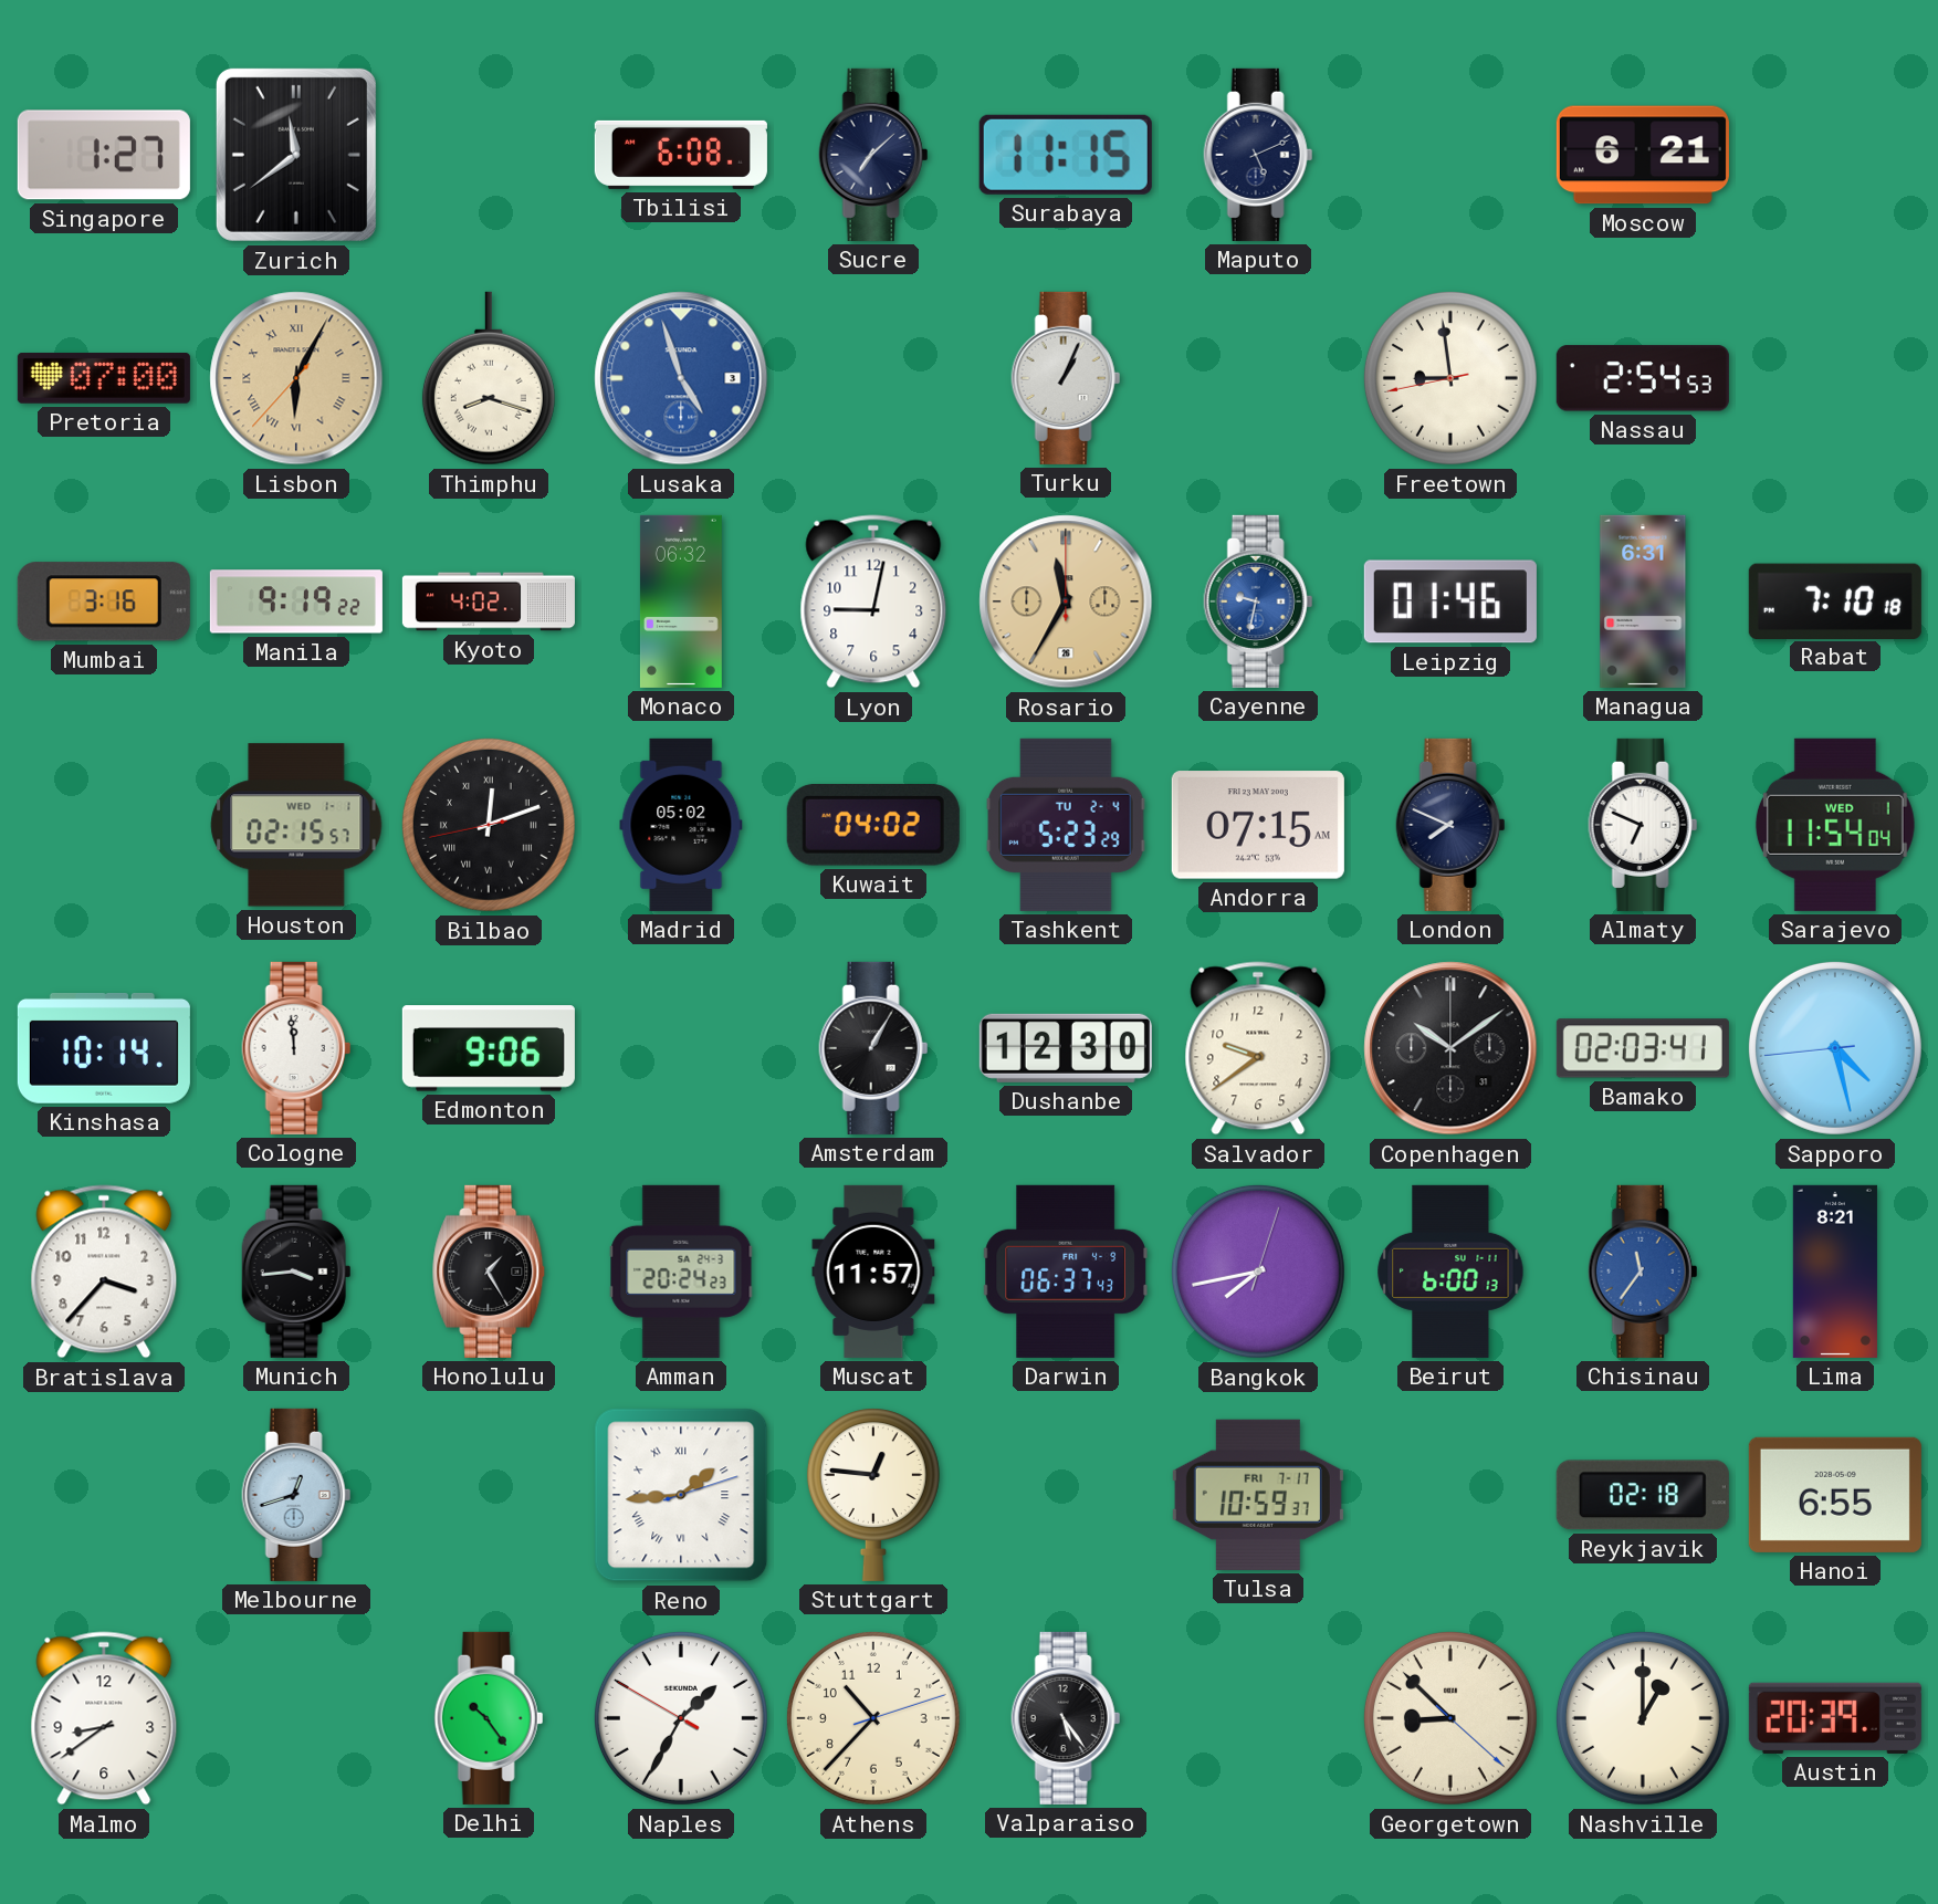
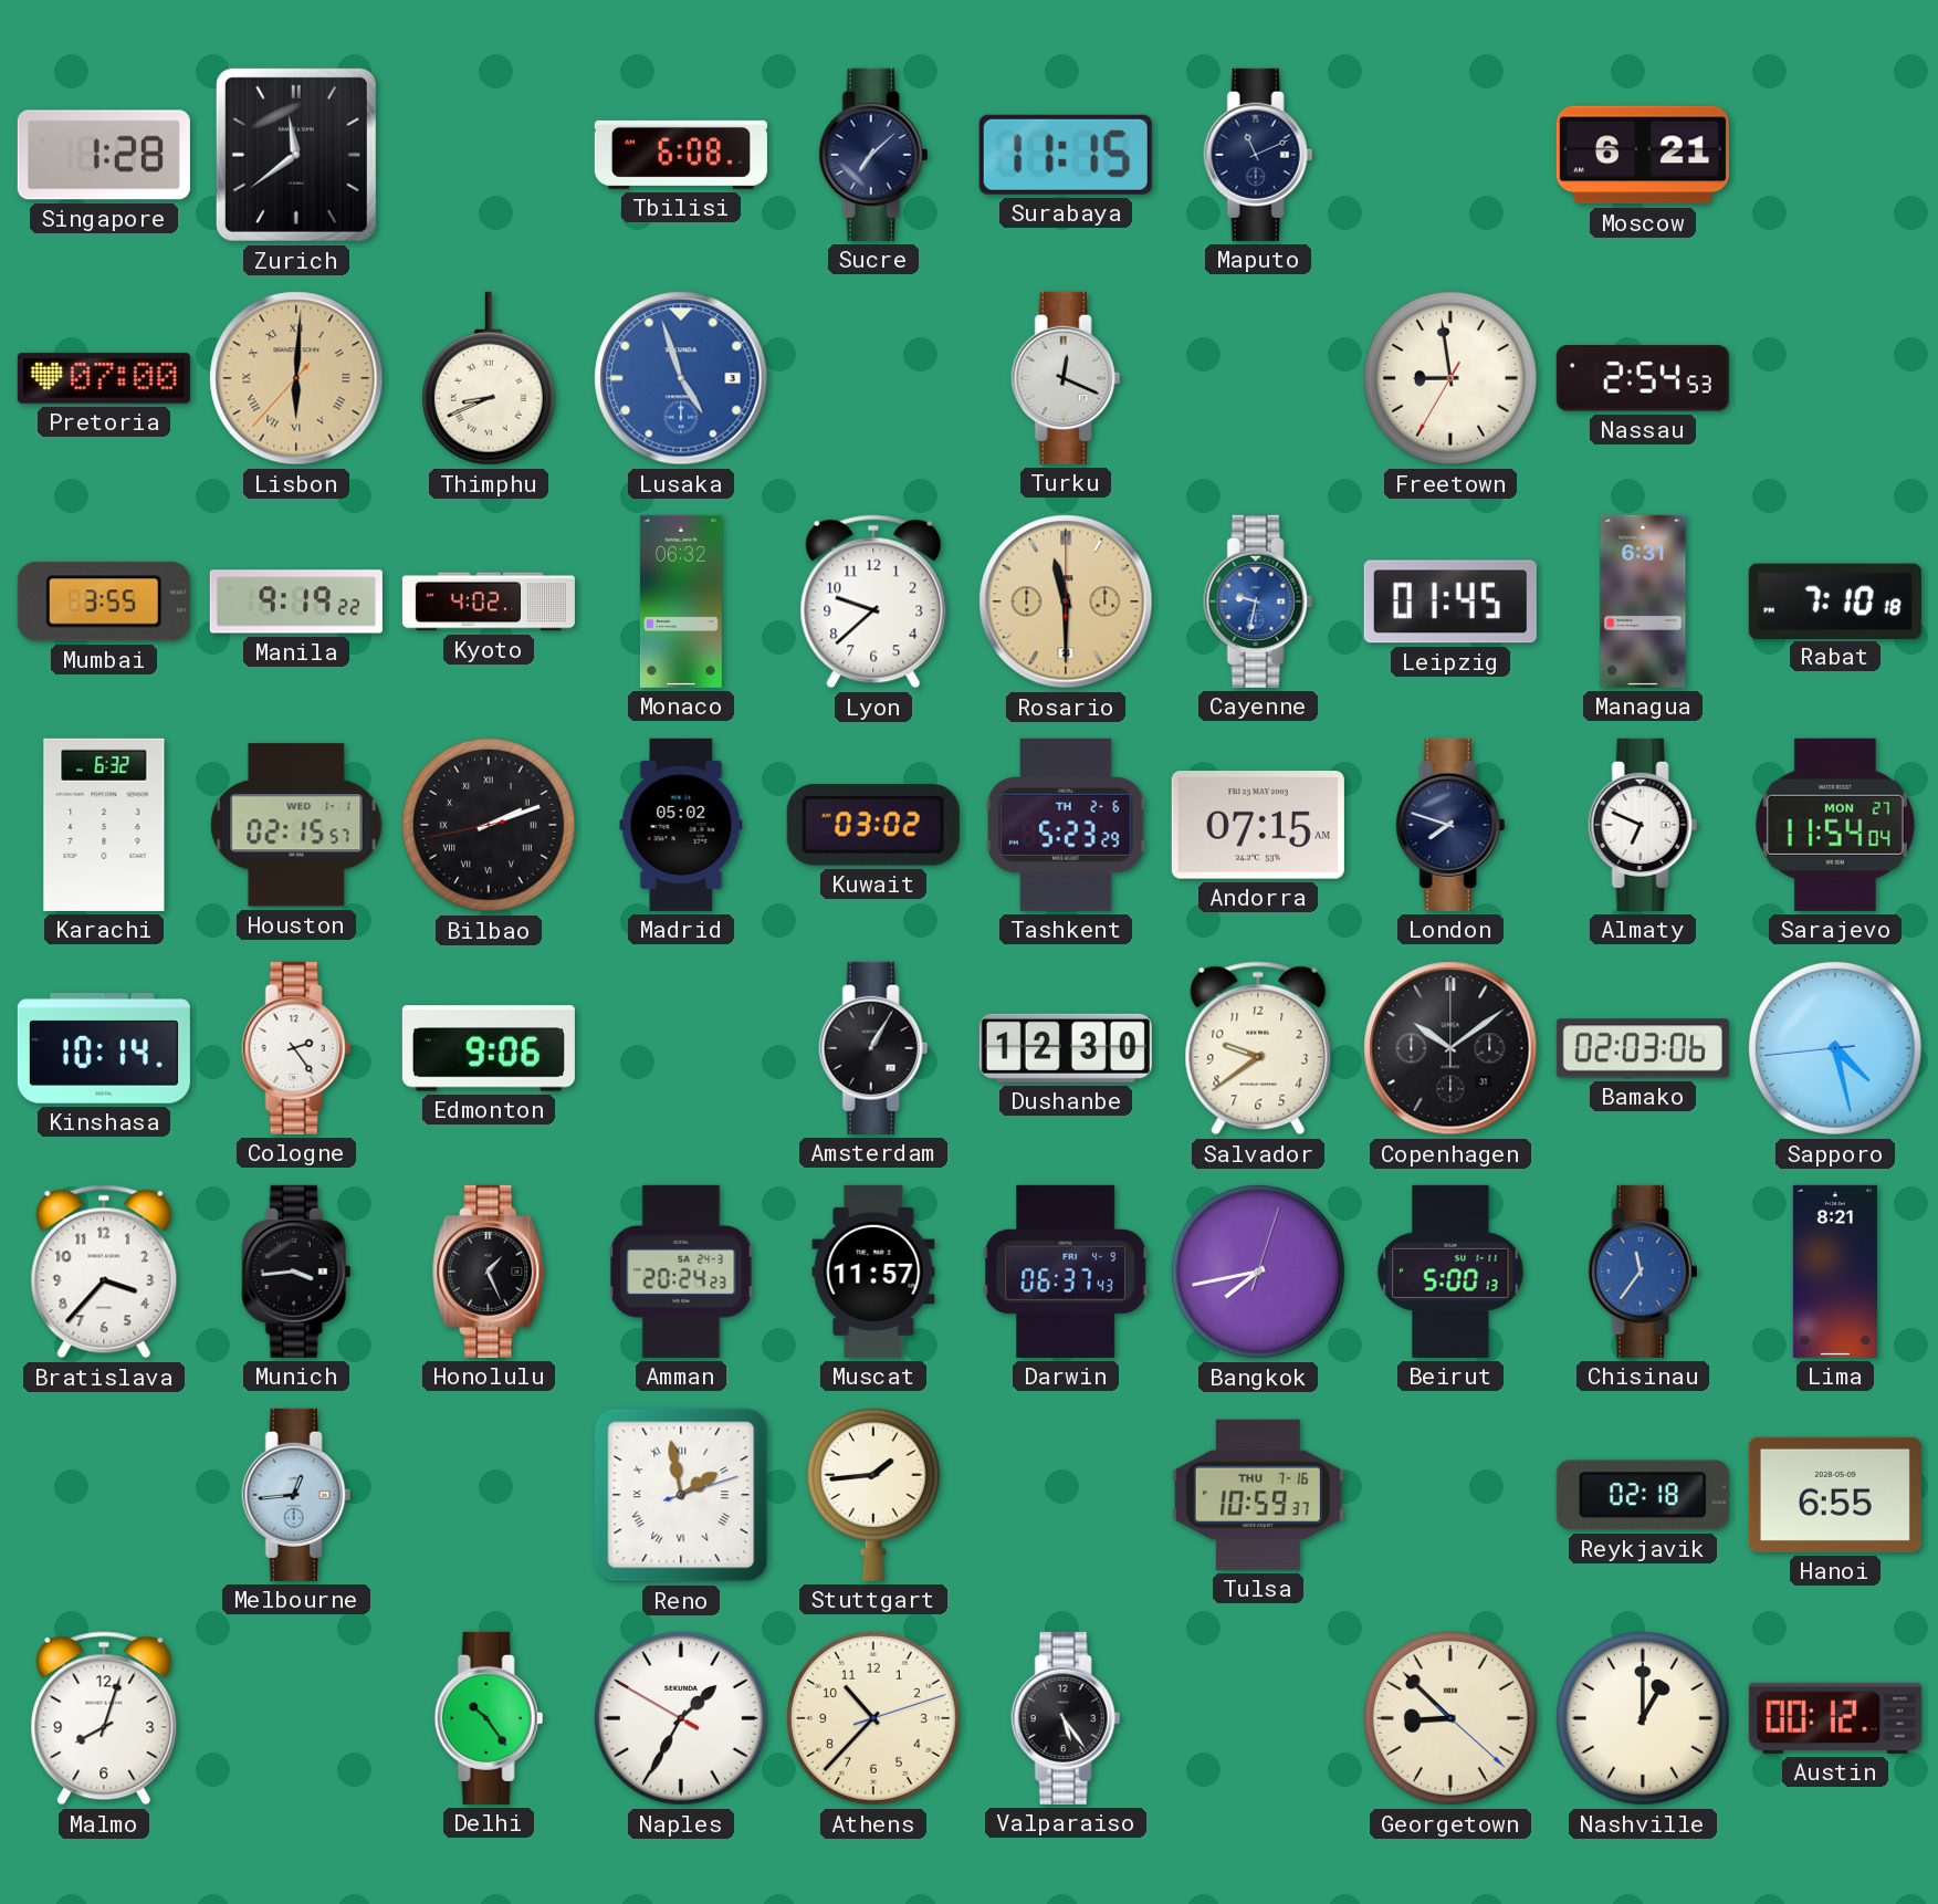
Singapore: 1:27 -> 1:28
Maputo: 5:11 -> 11:11
Lisbon: 6:04 -> 6:00
Thimphu: 8:18 -> 8:41
Turku: 1:04 -> 12:19
Freetown: 8:58:43 -> 8:58:35
Mumbai: 3:16 -> 3:55
Lyon: 9:02 -> 9:38
Rosario: 11:35 -> 11:30
Leipzig: 01:46 -> 01:45
Karachi: none -> 6:32
Bilbao: 12:11 -> 2:11
Kuwait: 04:02 -> 03:02
Tashkent date: TU 2-4 -> TH 2-6
London: 7:49 -> 7:48
Sarajevo date: WED 1 -> MON 27
Cologne: 11:59 -> 2:24
Bamako: 02:03:41 -> 02:03:06
Honolulu: 1:25 -> 1:26
Beirut: 6:00 -> 5:00
Melbourne: 12:42 -> 12:44
Reno: 1:44 -> 1:58
Stuttgart: 12:46 -> 1:44
Tulsa date: FRI 7-17 -> THU 7-16
Malmo: 8:39 -> 8:03
Austin: 20:39 -> 00:12
